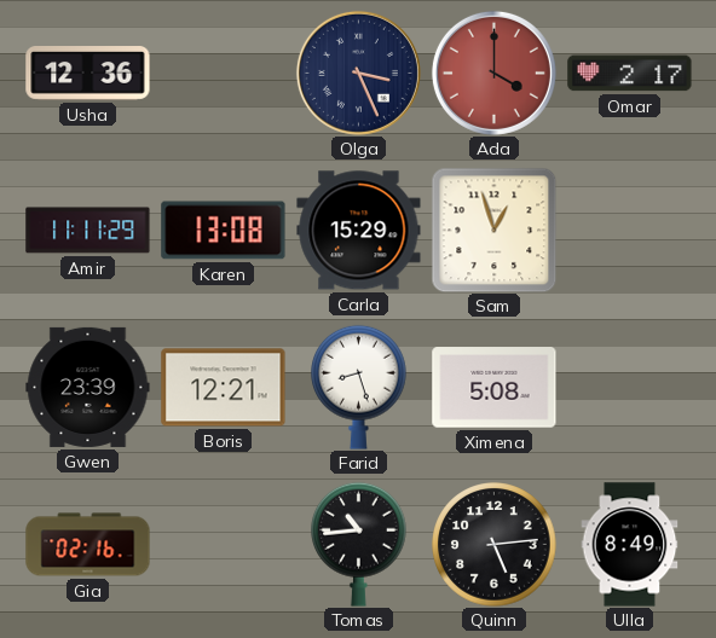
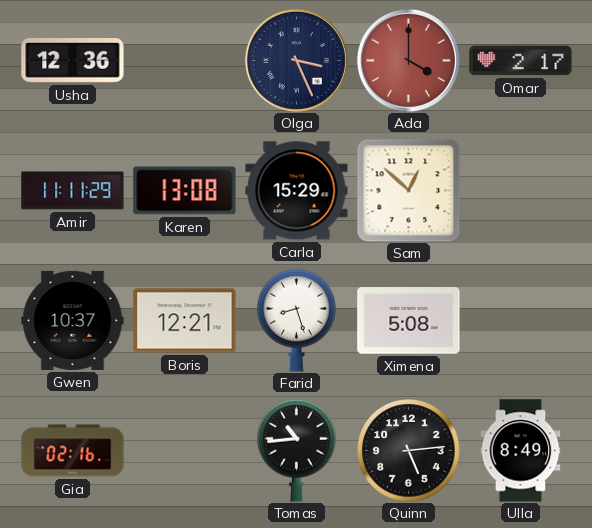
Sam: 12:57 -> 12:52
Gwen: 23:39 -> 10:37
